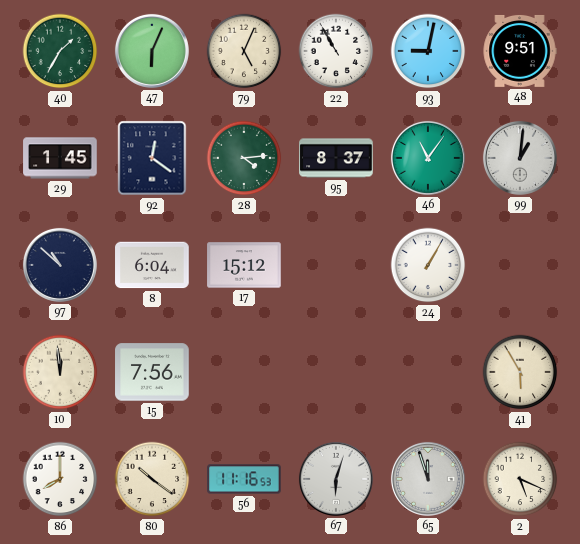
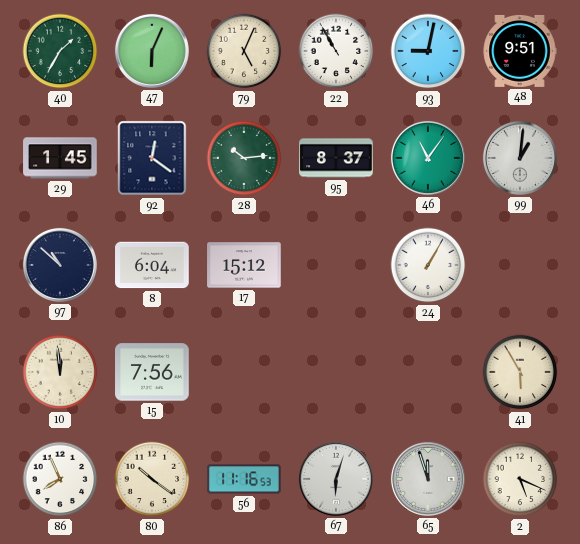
28: 4:14 -> 10:14
86: 8:00 -> 7:56
